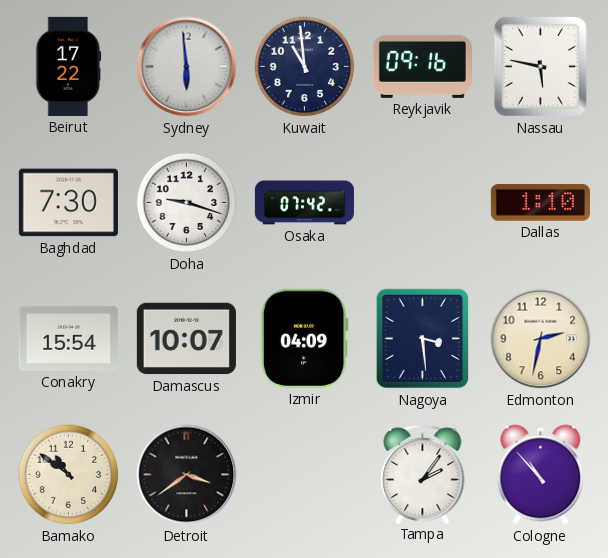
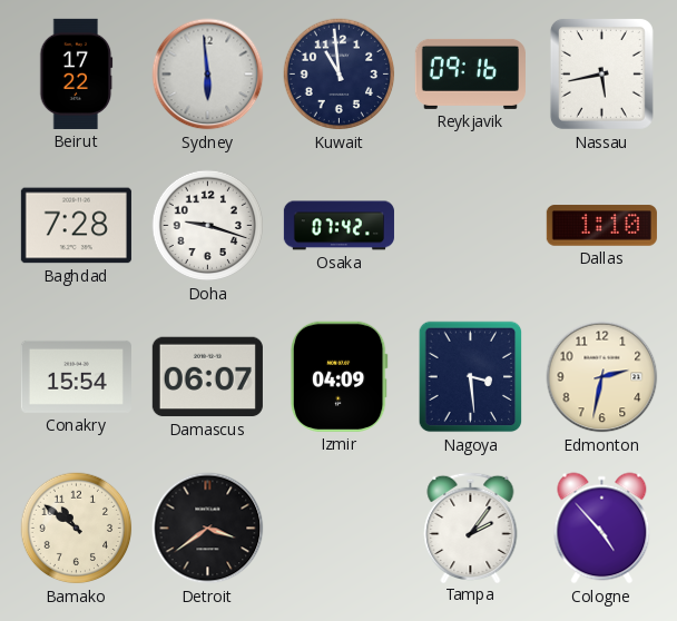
Nassau: 5:47 -> 5:43
Baghdad: 7:30 -> 7:28
Damascus: 10:07 -> 06:07
Cologne: 10:53 -> 4:53
